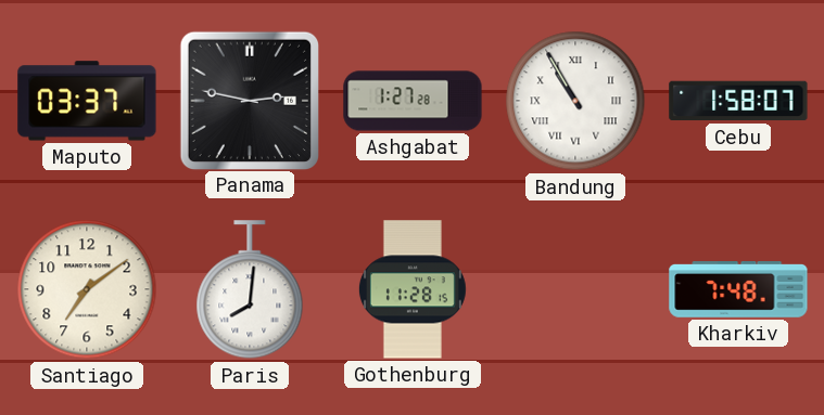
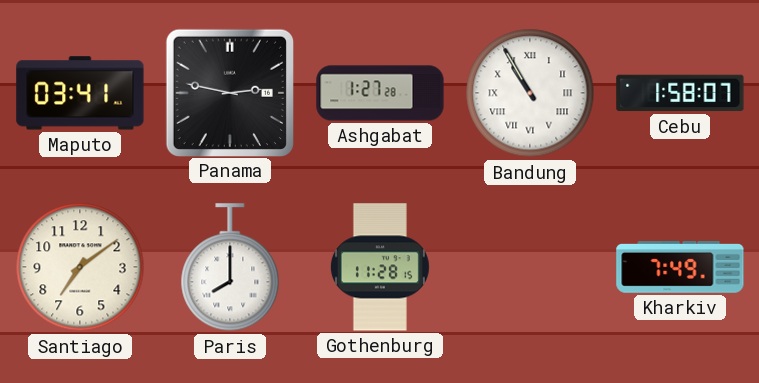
Maputo: 03:37 -> 03:41
Paris: 8:01 -> 8:00
Kharkiv: 7:48 -> 7:49
